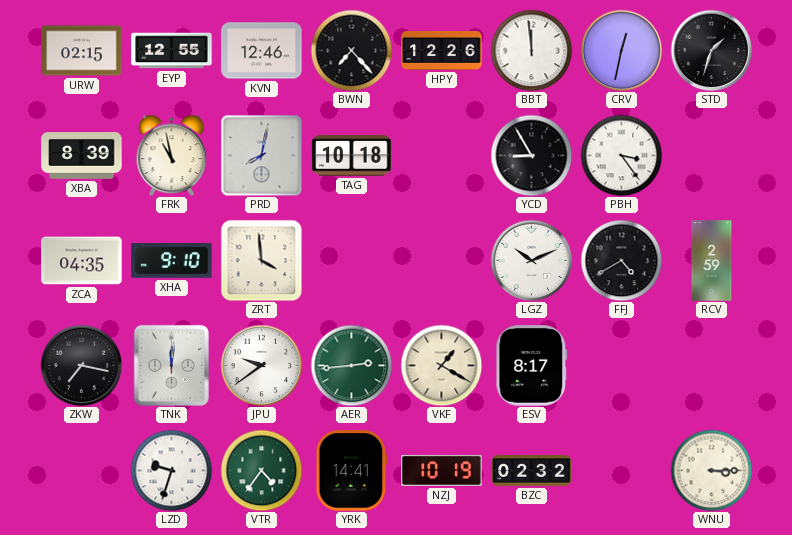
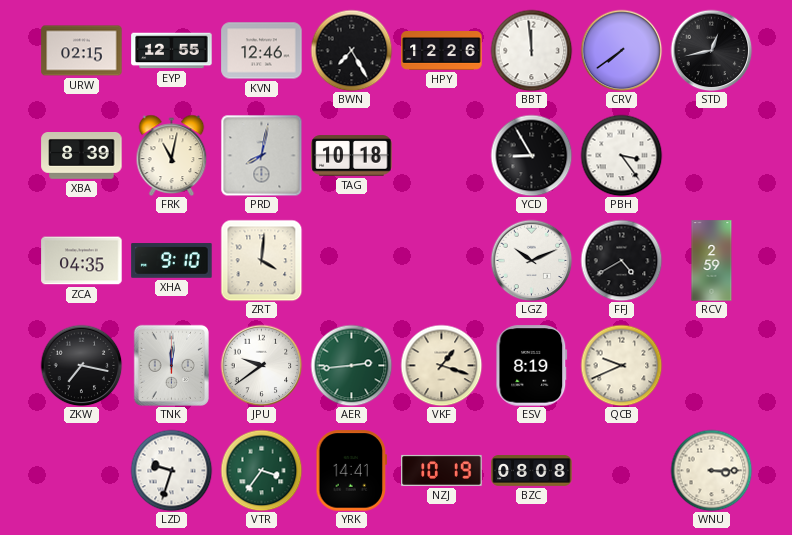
BWN: 7:23 -> 7:25
CRV: 12:32 -> 7:39
STD: 1:33 -> 12:43
FRK: 10:58 -> 11:02
ZRT: 3:59 -> 4:01
VKF: 1:20 -> 1:18
ESV: 8:17 -> 8:19
QCB: none -> 9:41
VTR: 4:36 -> 3:36
BZC: 02:32 -> 08:08
